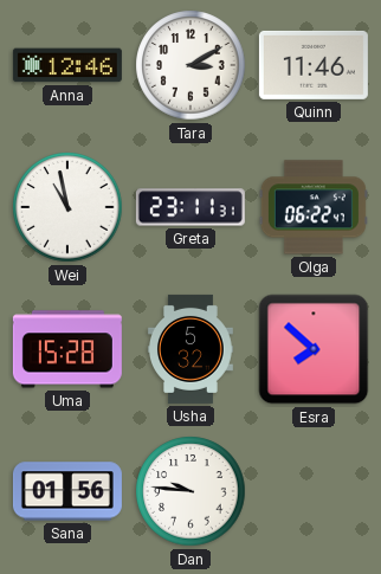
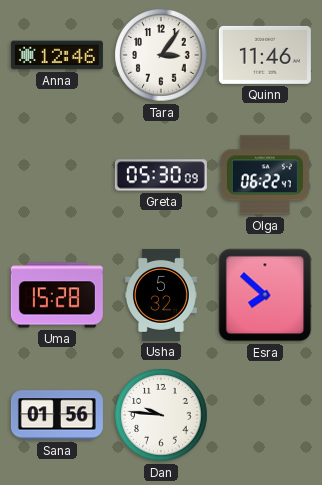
Tara: 3:10 -> 3:06
Wei: 10:58 -> none
Greta: 23:11 -> 05:30
